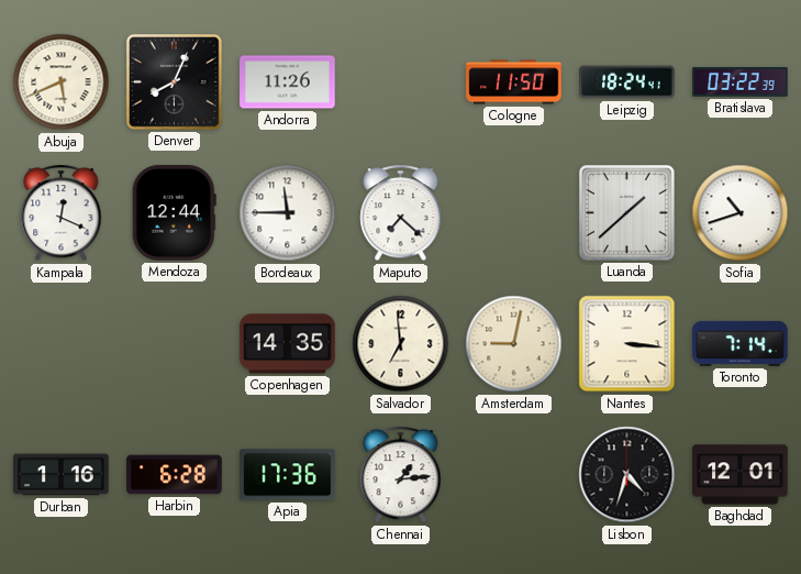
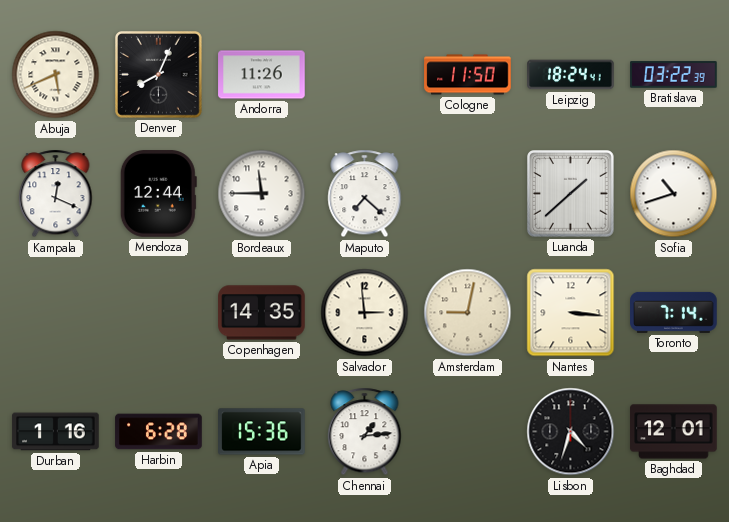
Salvador: 6:59 -> 2:59
Apia: 17:36 -> 15:36
